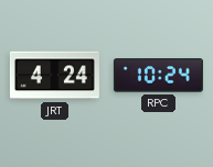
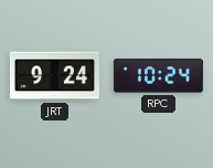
JRT: 4:24 -> 9:24
